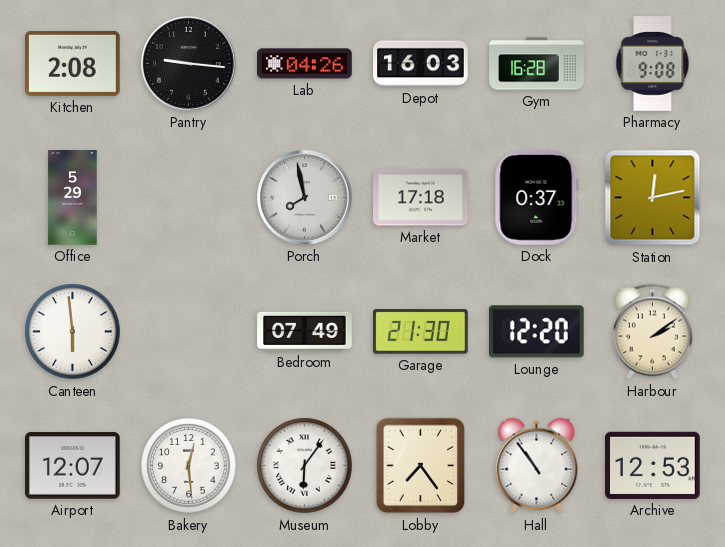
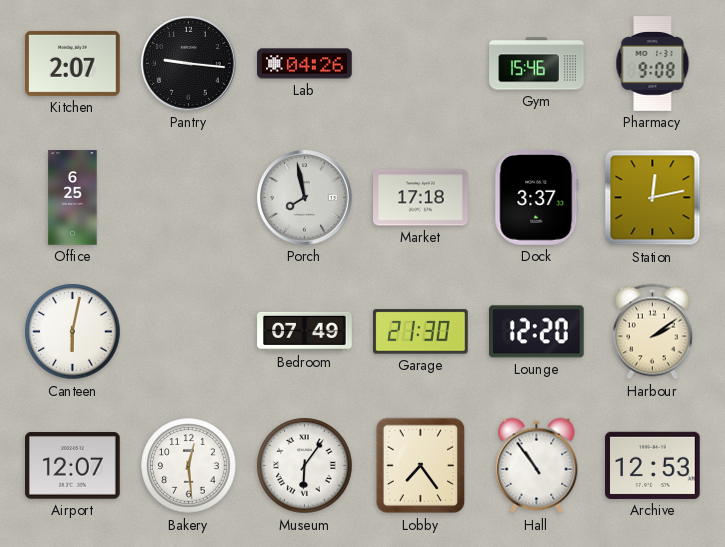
Kitchen: 2:08 -> 2:07
Depot: 16:03 -> none
Gym: 16:28 -> 15:46
Office: 5:29 -> 6:25
Dock: 0:37 -> 3:37
Canteen: 5:59 -> 6:02
